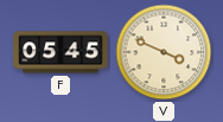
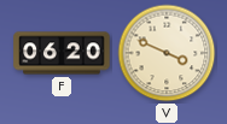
F: 05:45 -> 06:20
